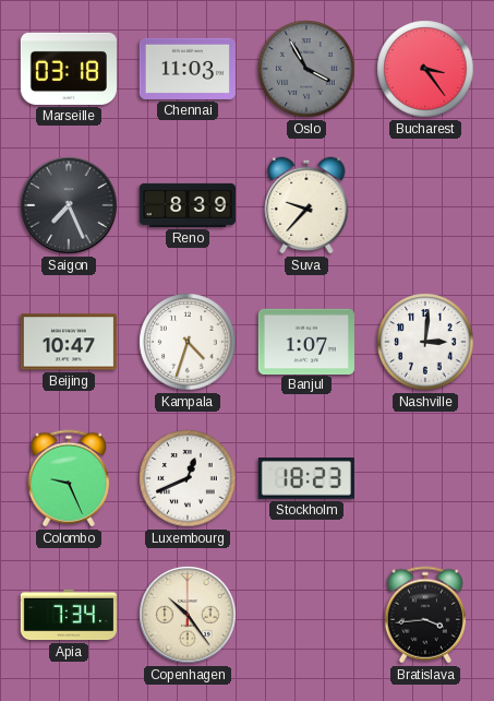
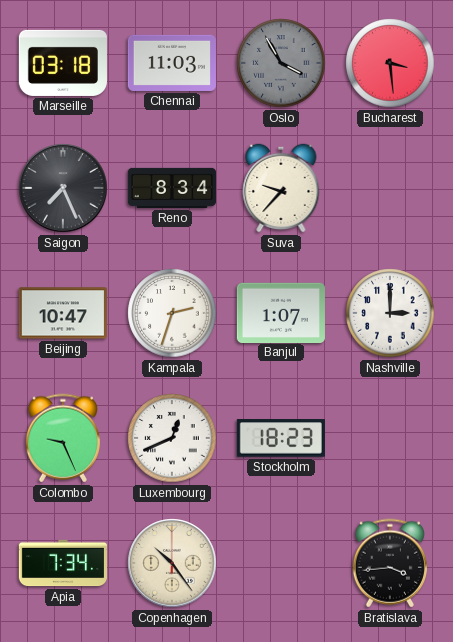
Bucharest: 3:24 -> 3:29
Reno: 8:39 -> 8:34
Kampala: 4:33 -> 2:33
Nashville: 3:01 -> 3:00
